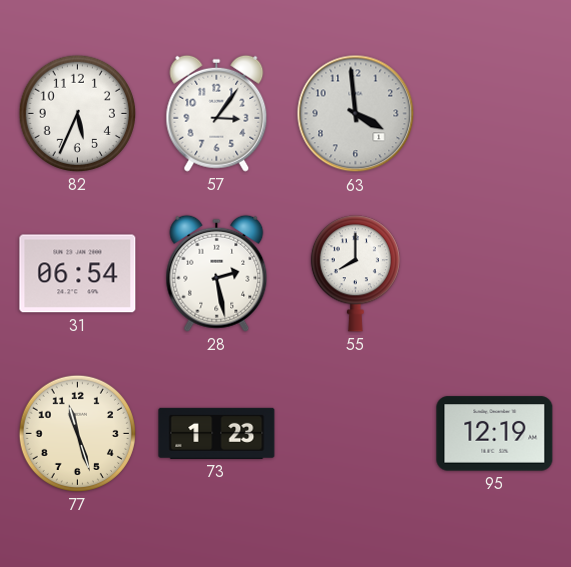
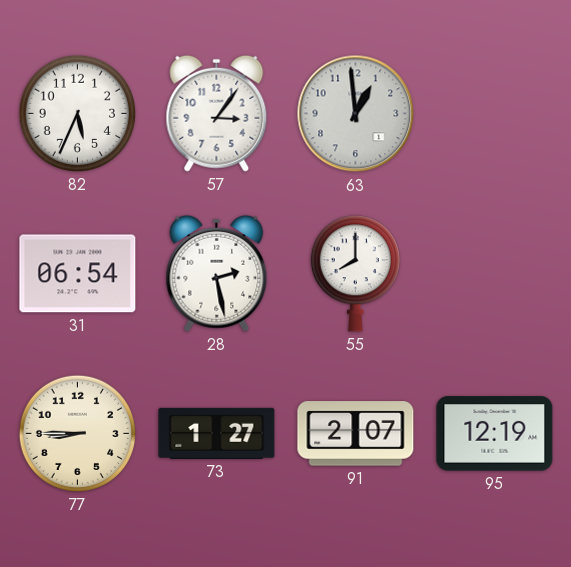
63: 3:59 -> 12:59
77: 11:27 -> 8:45
73: 1:23 -> 1:27
91: none -> 2:07
